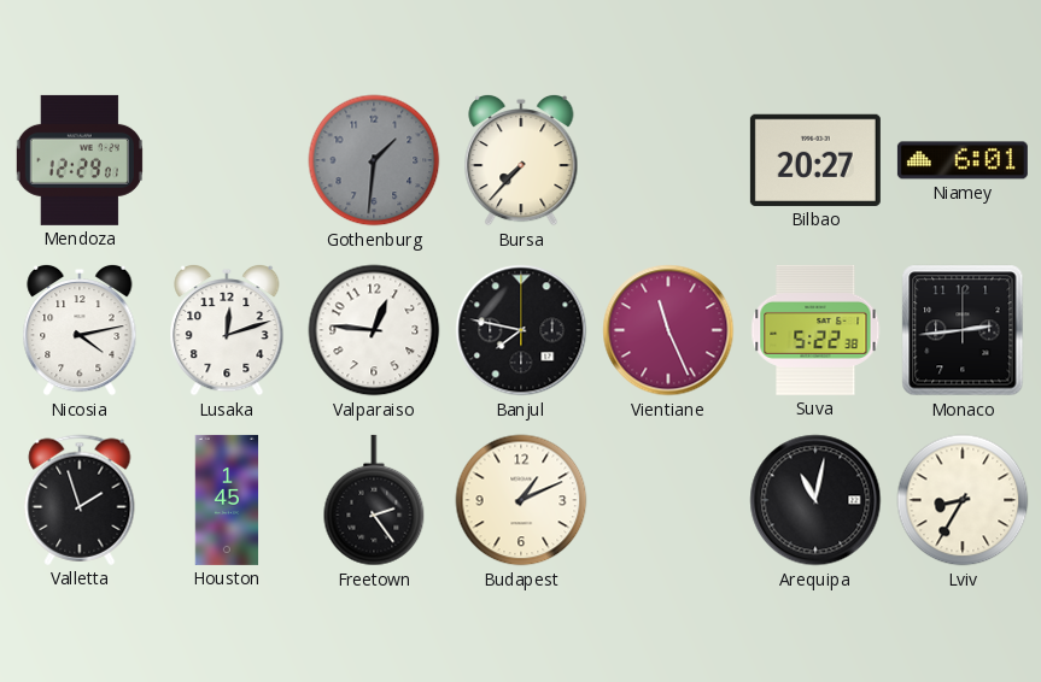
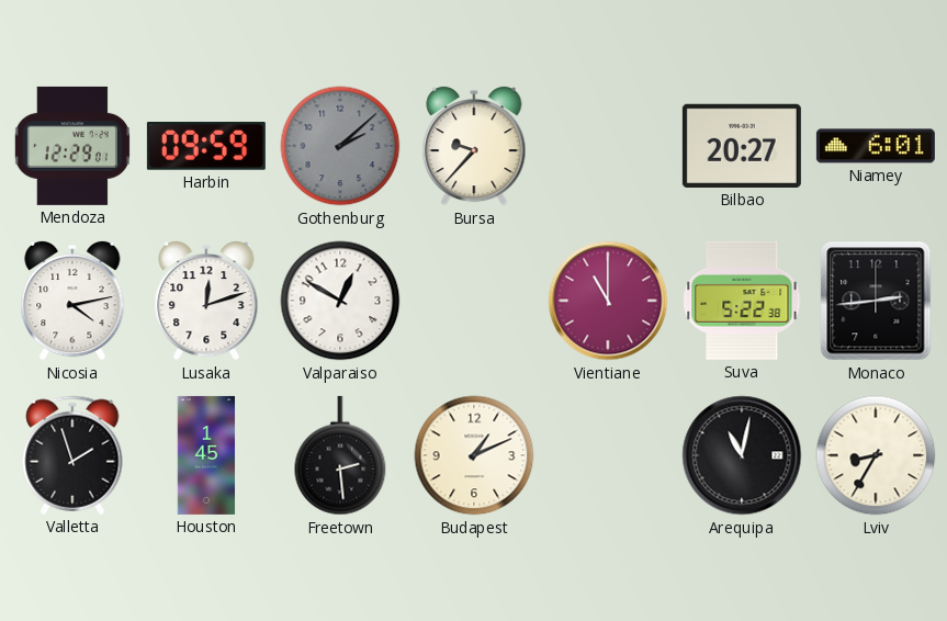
Harbin: none -> 09:59
Gothenburg: 1:31 -> 2:08
Bursa: 7:37 -> 9:37
Valparaiso: 12:46 -> 12:50
Banjul: 7:47 -> none
Vientiane: 11:26 -> 11:00
Freetown: 2:24 -> 2:29
